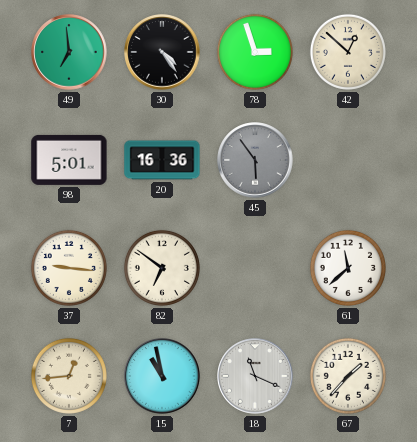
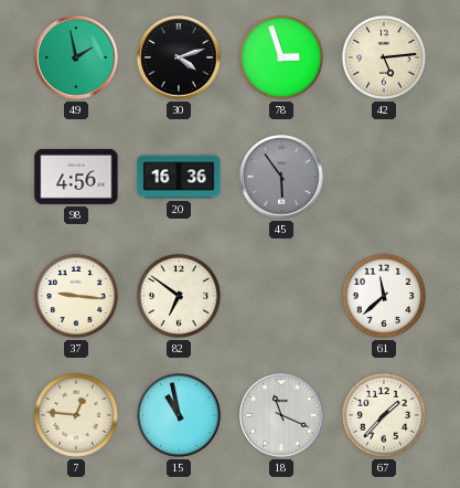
49: 6:59 -> 1:58
30: 4:24 -> 4:12
42: 12:52 -> 5:14
98: 5:01 -> 4:56
7: 12:44 -> 12:46
